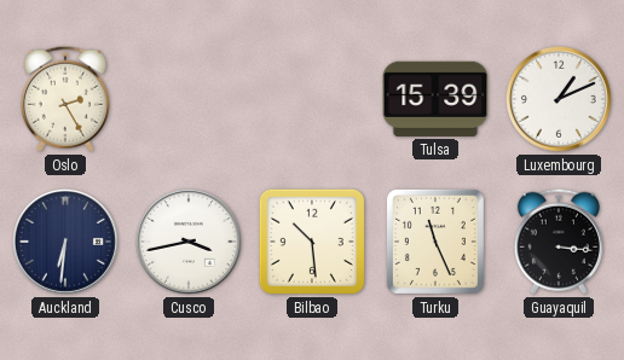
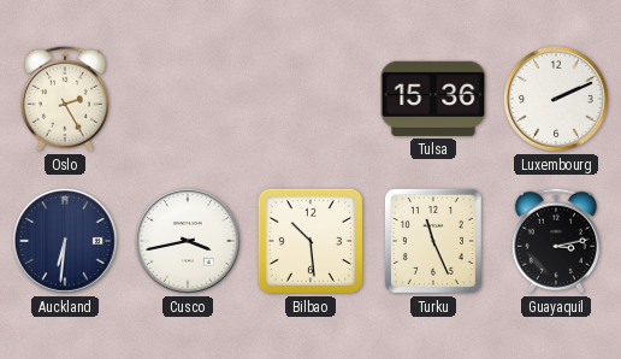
Tulsa: 15:39 -> 15:36
Luxembourg: 1:11 -> 2:11
Guayaquil: 3:16 -> 3:13
